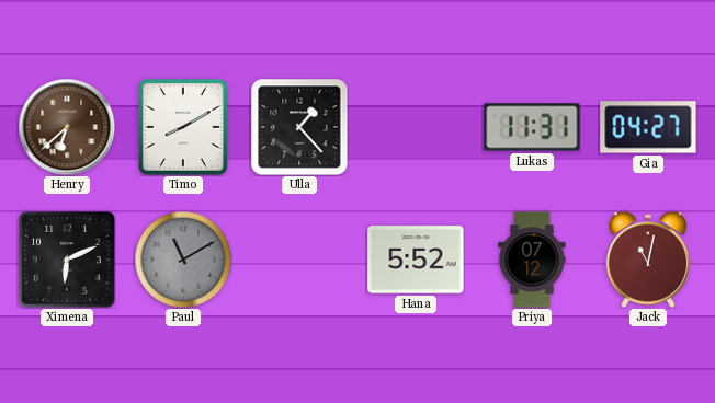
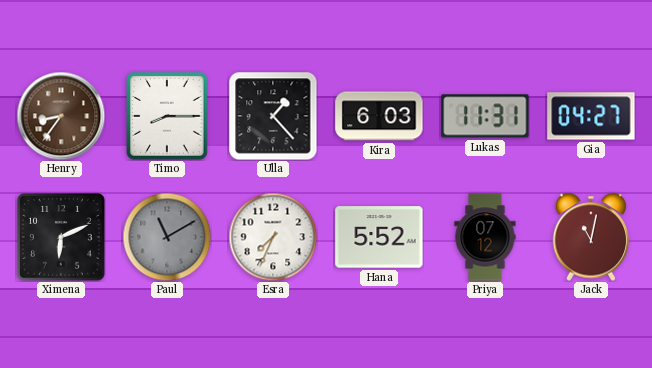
Henry: 6:38 -> 8:36
Timo: 8:10 -> 8:15
Kira: none -> 6:03
Esra: none -> 7:34
